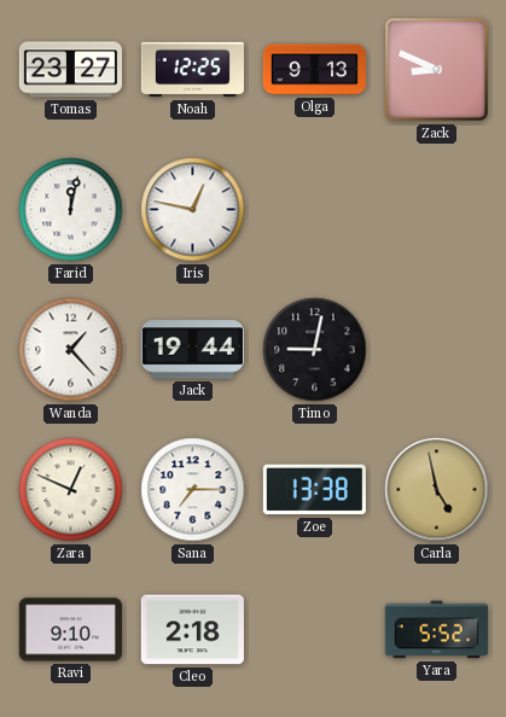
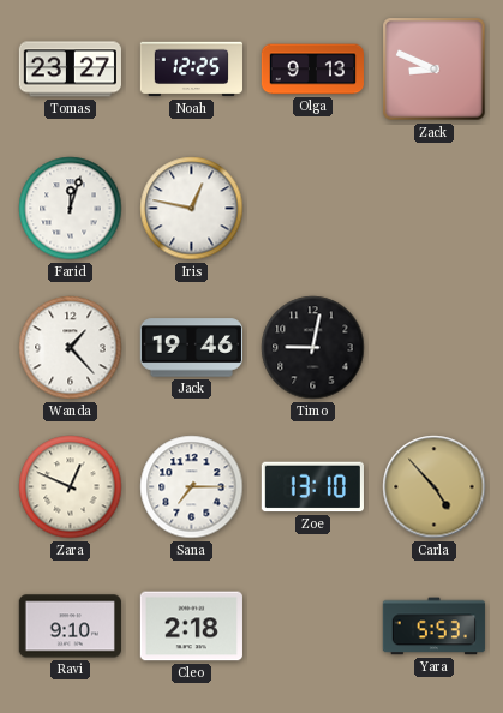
Farid: 12:02 -> 12:03
Jack: 19:44 -> 19:46
Zoe: 13:38 -> 13:10
Carla: 4:58 -> 4:53
Yara: 5:52 -> 5:53
